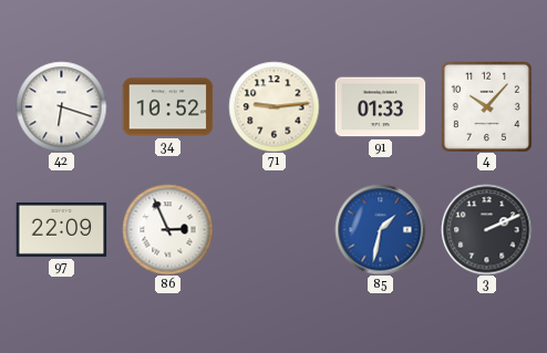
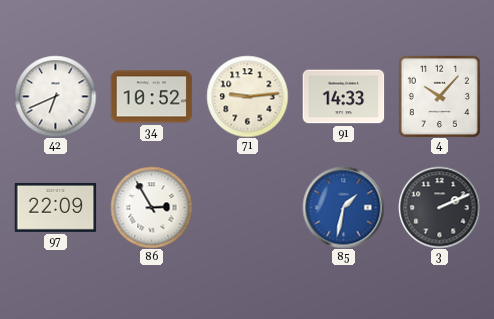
42: 6:18 -> 6:41
91: 01:33 -> 14:33
86: 2:56 -> 2:55
